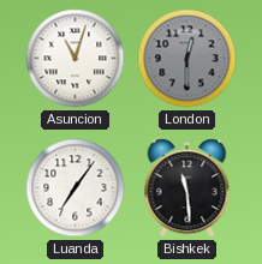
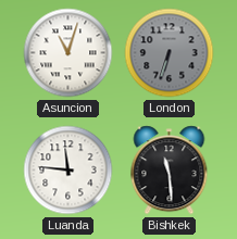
London: 12:30 -> 6:33
Luanda: 7:06 -> 11:46
